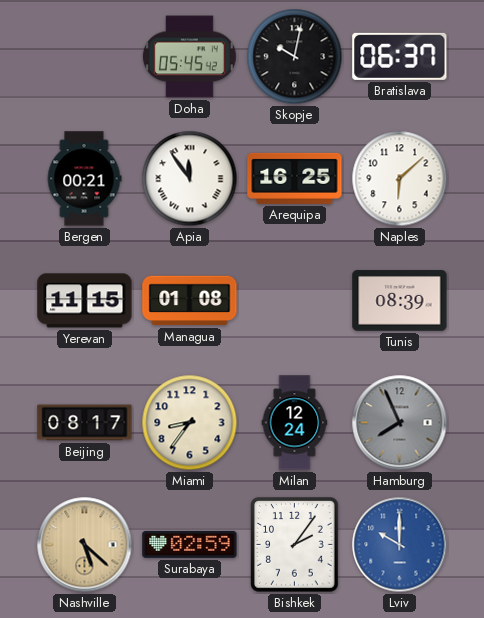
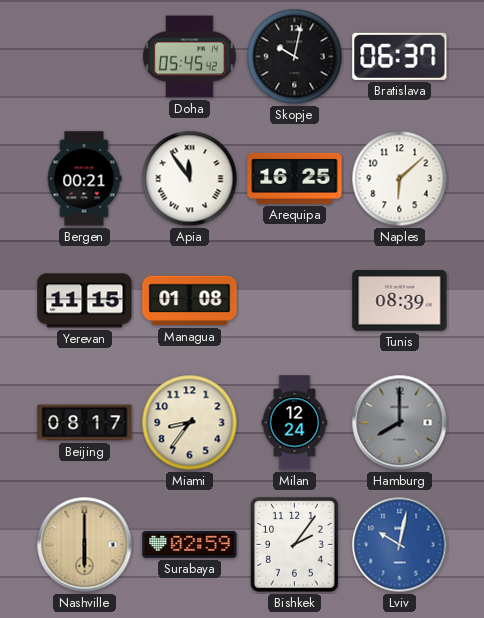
Hamburg: 7:56 -> 8:00
Nashville: 5:22 -> 6:00
Lviv: 10:00 -> 10:02
